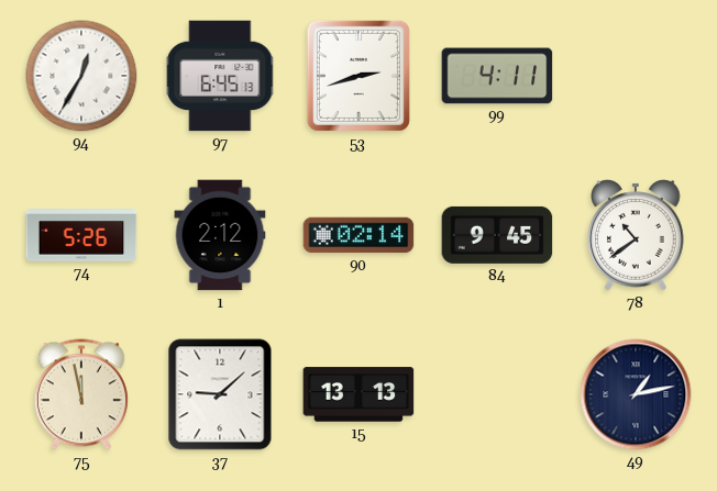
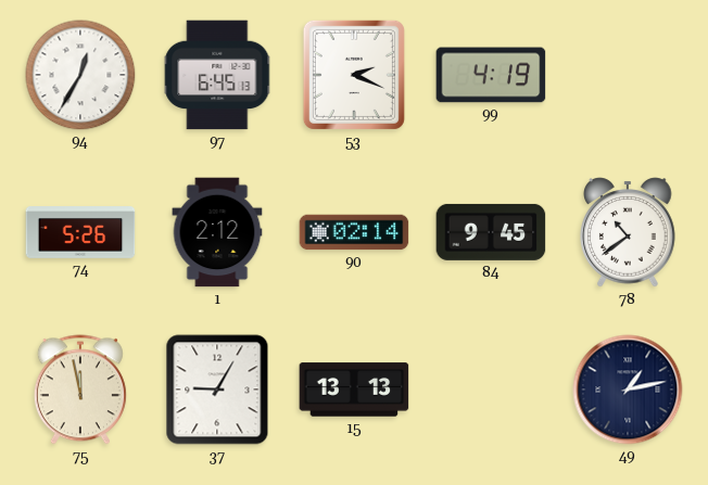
53: 2:42 -> 2:19
99: 4:11 -> 4:19
37: 9:08 -> 9:05
